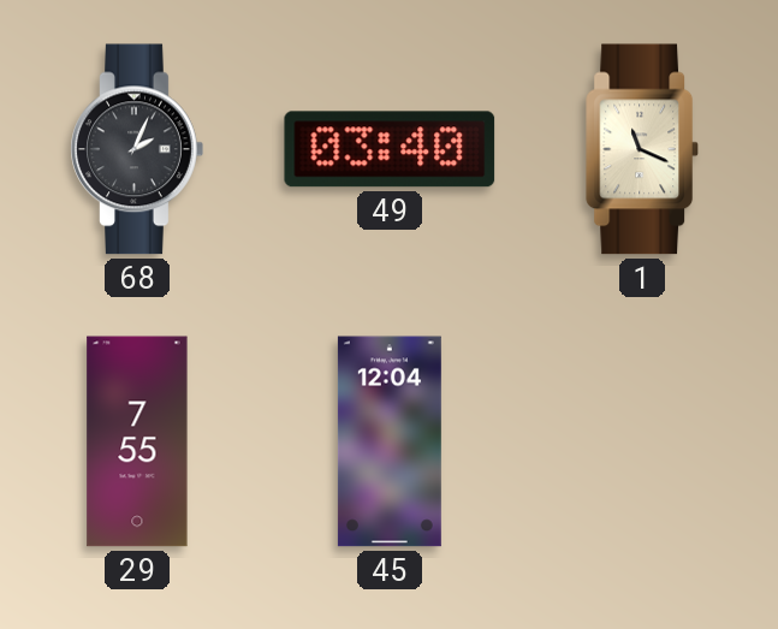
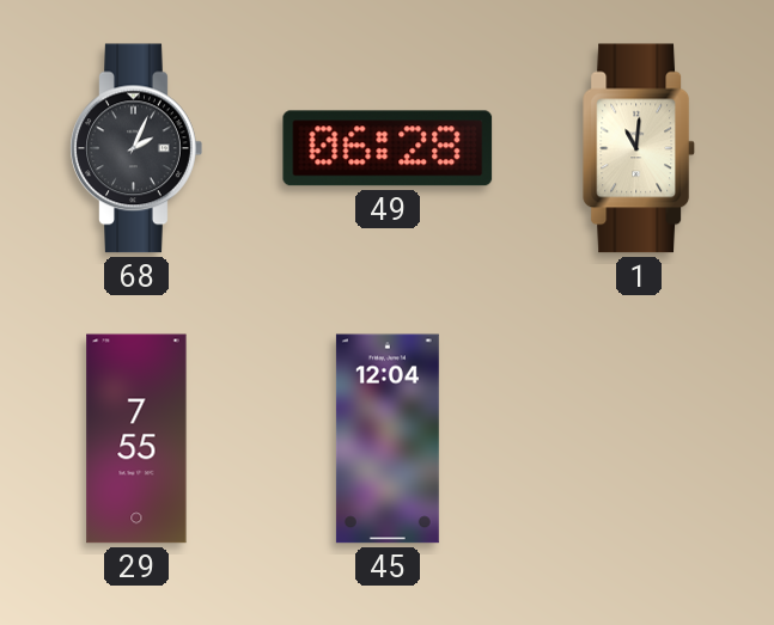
49: 03:40 -> 06:28
1: 11:19 -> 11:01
